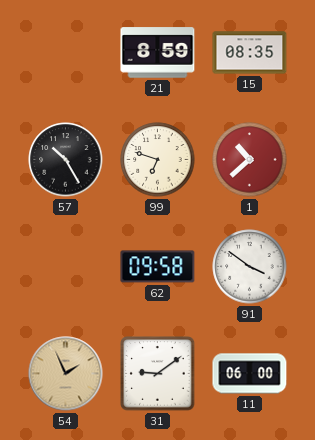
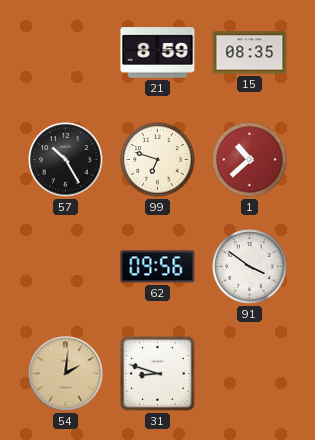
62: 09:58 -> 09:56
54: 1:56 -> 2:01
31: 9:09 -> 8:48
11: 06:00 -> none
